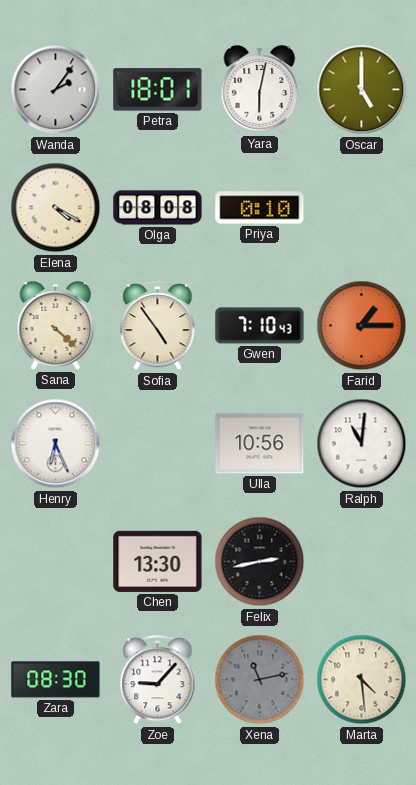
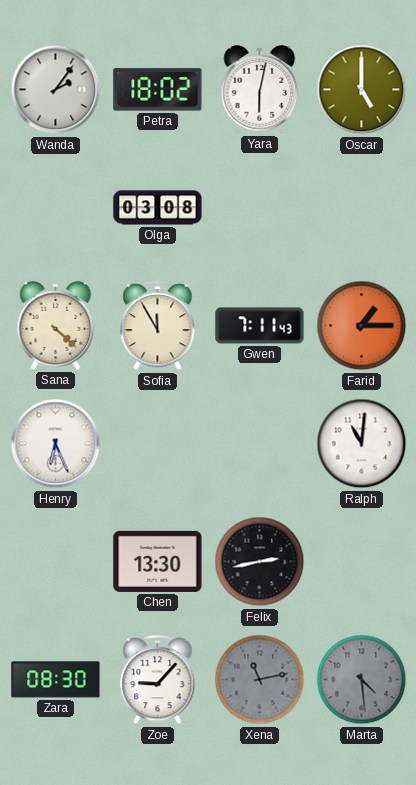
Petra: 18:01 -> 18:02
Elena: 4:20 -> none
Olga: 08:08 -> 03:08
Priya: 0:10 -> none
Sofia: 4:54 -> 11:55
Gwen: 7:10 -> 7:11
Ulla: 10:56 -> none
Marta dial: cream -> grey
